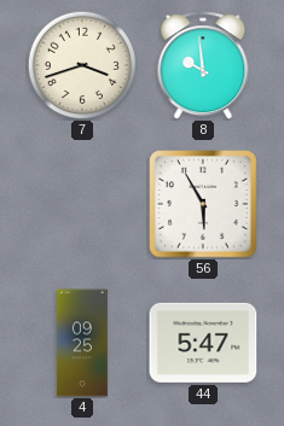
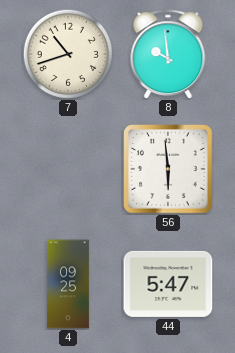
7: 3:42 -> 10:42
56: 5:55 -> 5:59
